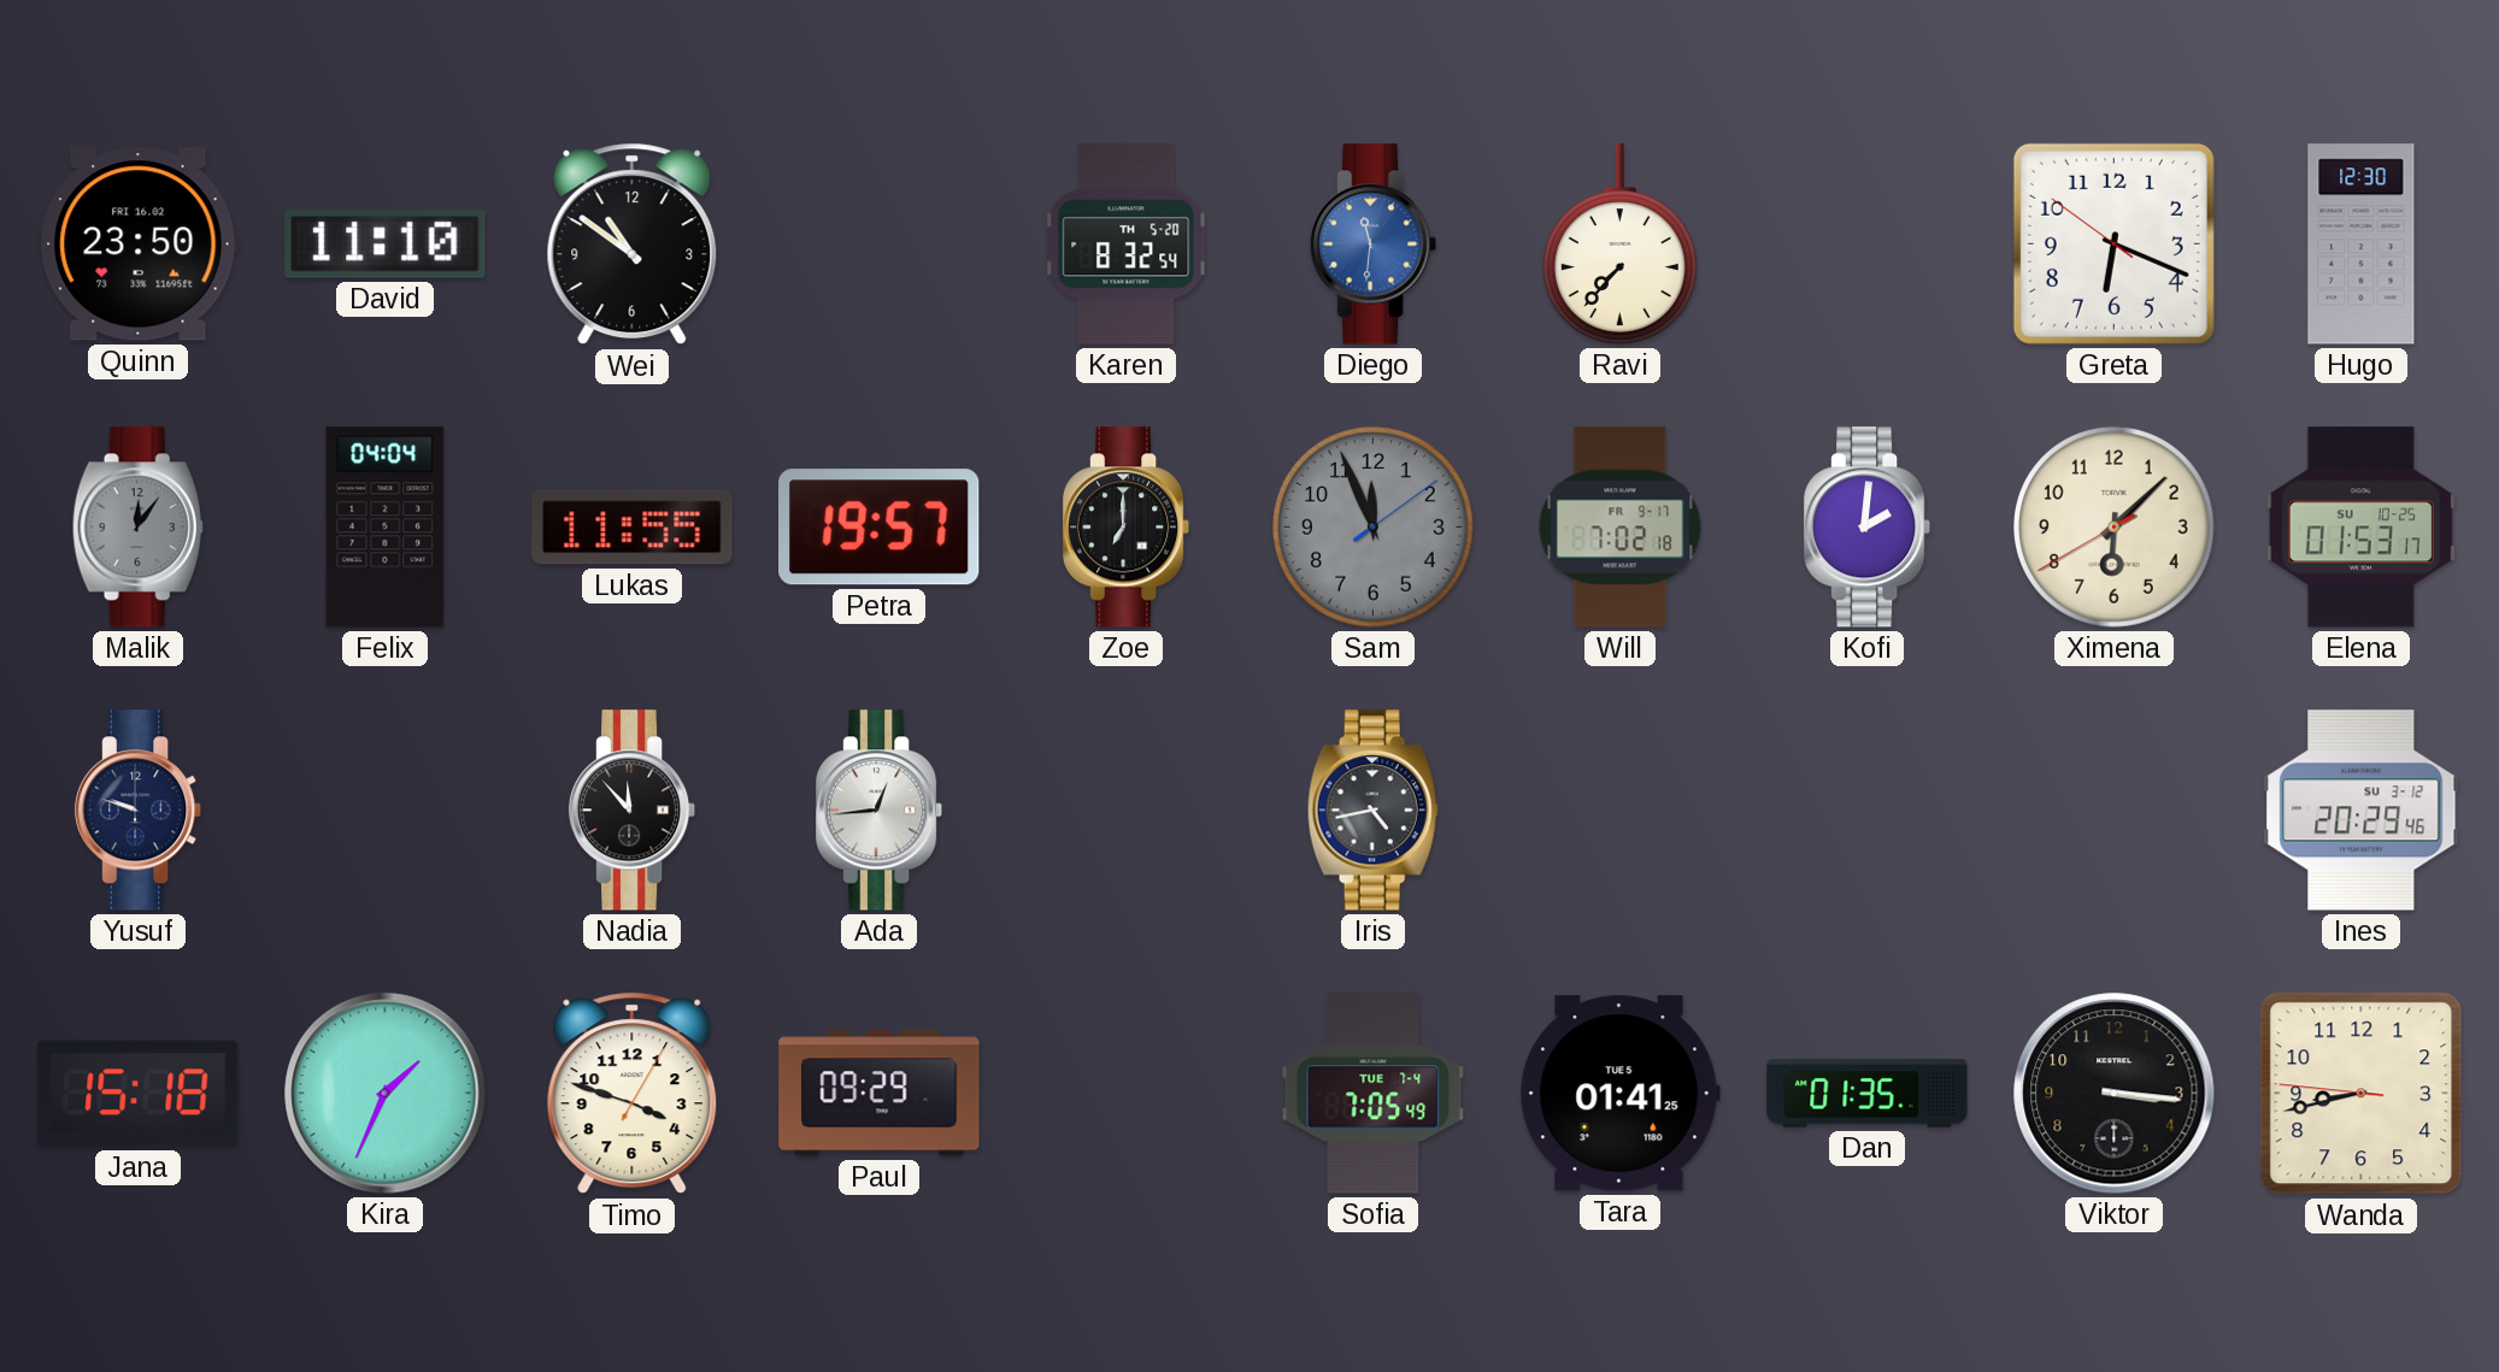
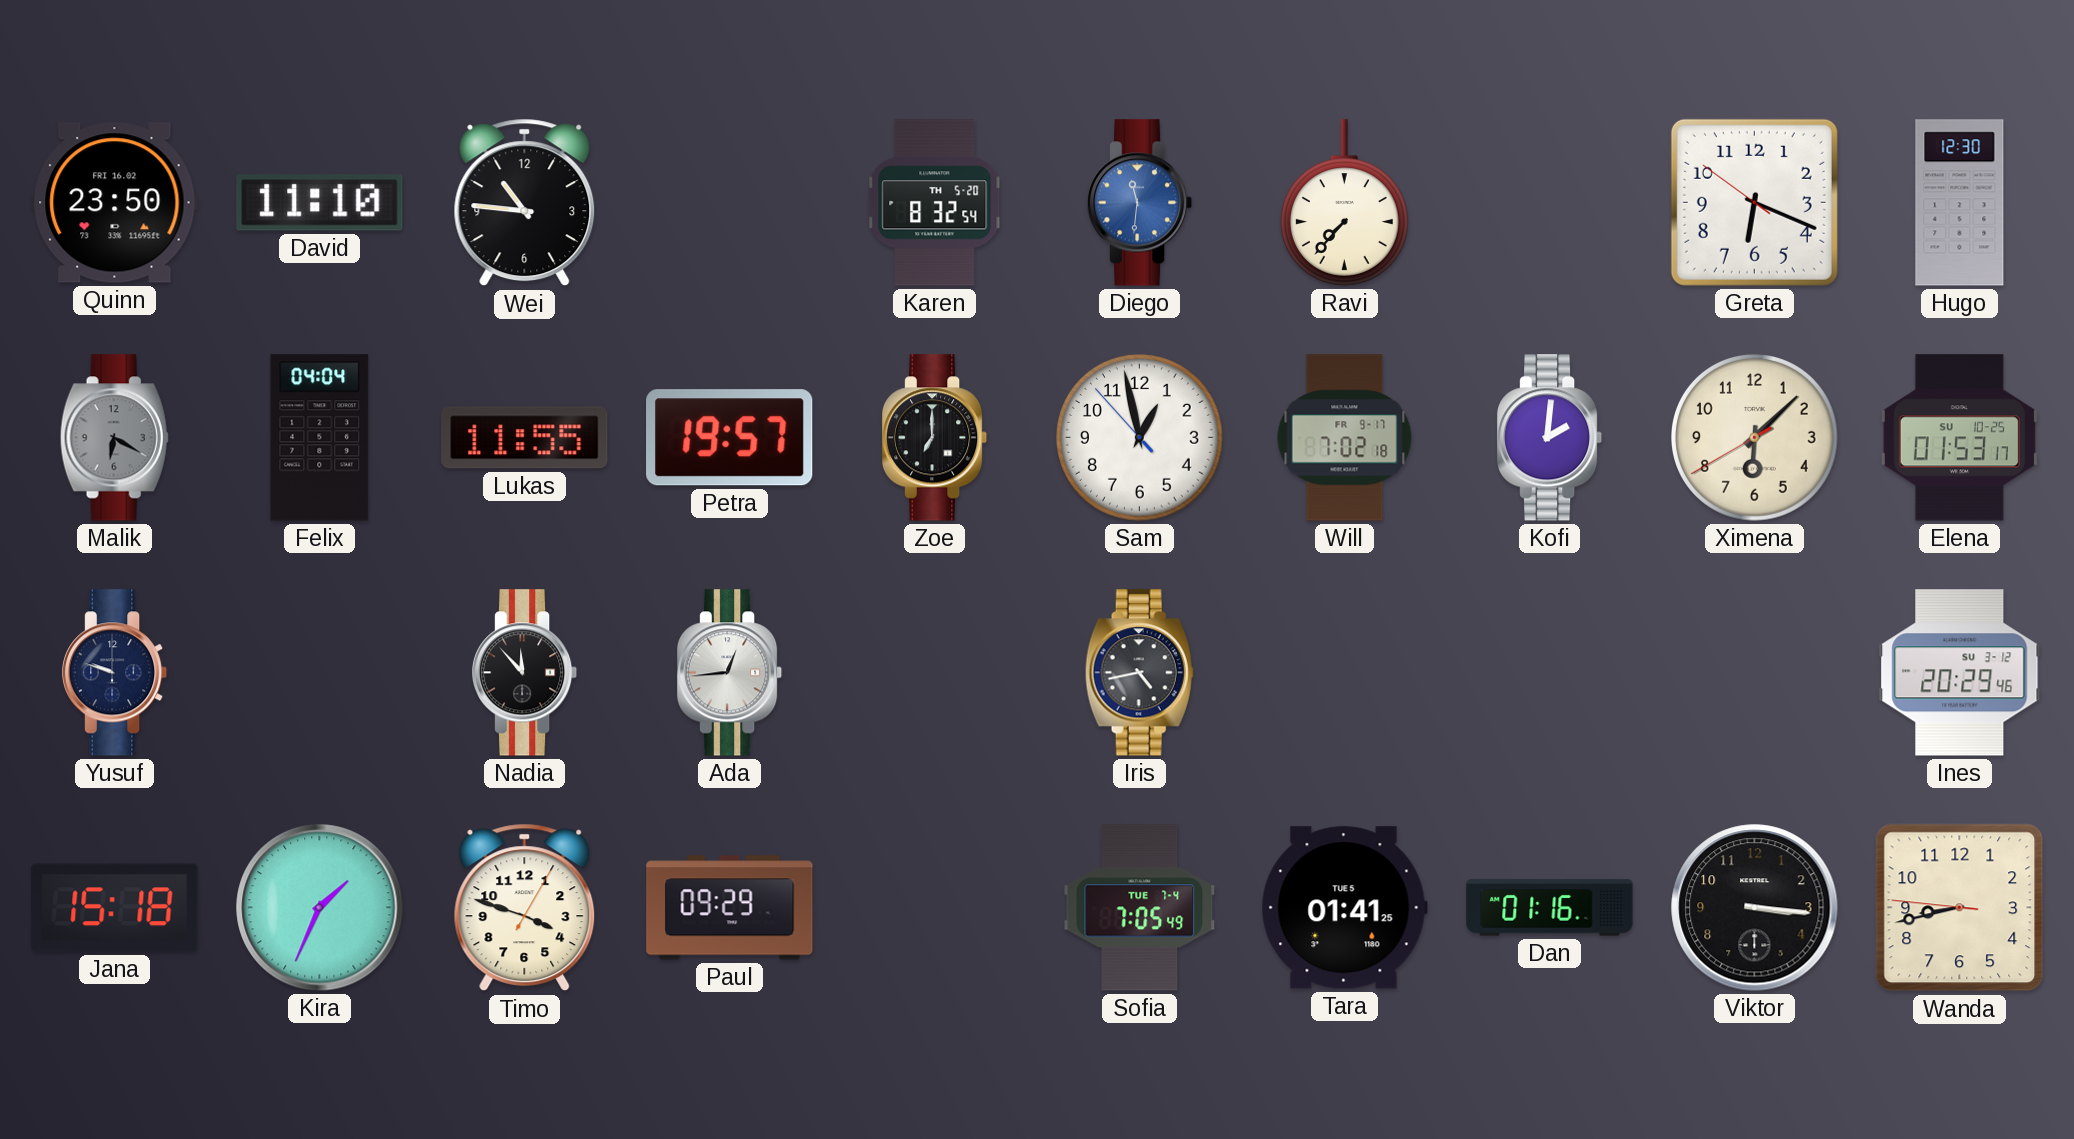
Wei: 10:51 -> 10:46
Malik: 12:06 -> 6:20
Sam: 11:56 -> 12:57
Sam dial: grey -> white
Dan: 01:35 -> 01:16
